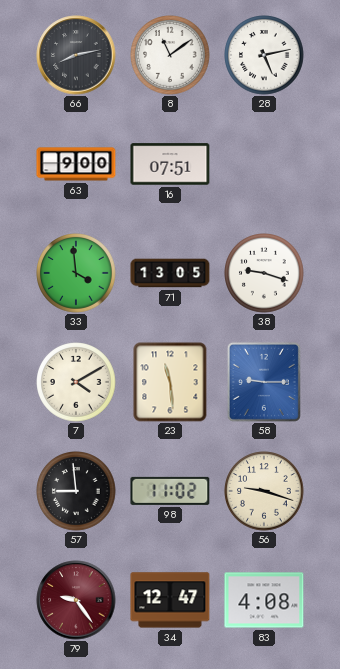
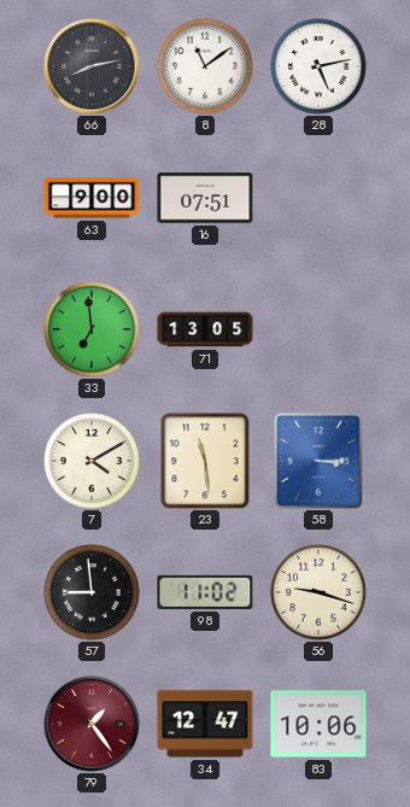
33: 3:59 -> 6:59
38: 9:18 -> none
58: 9:15 -> 3:15
79: 9:24 -> 1:24
83: 4:08 -> 10:06
